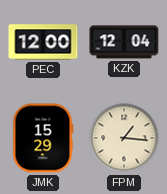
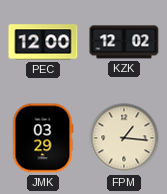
KZK: 12:04 -> 12:02
JMK: 15:29 -> 03:29
